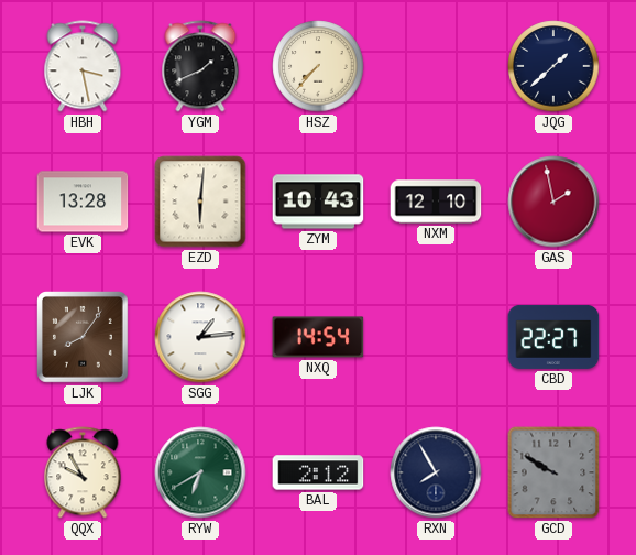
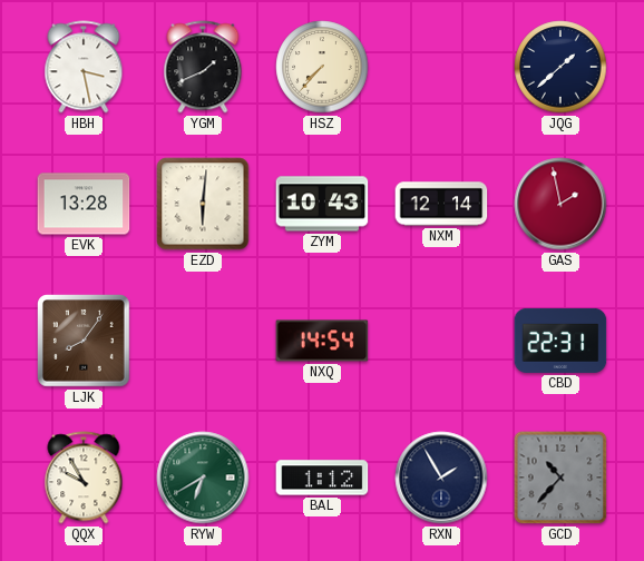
NXM: 12:10 -> 12:14
SGG: 1:14 -> none
CBD: 22:27 -> 22:31
BAL: 2:12 -> 1:12
RXN: 7:55 -> 1:55
GCD: 9:50 -> 10:37
